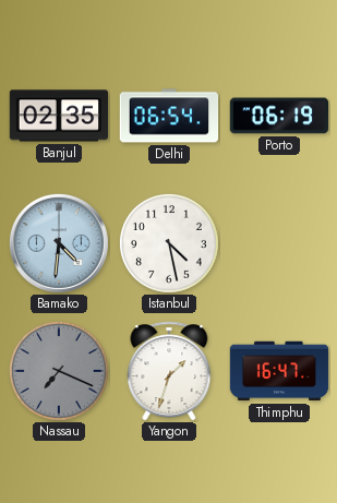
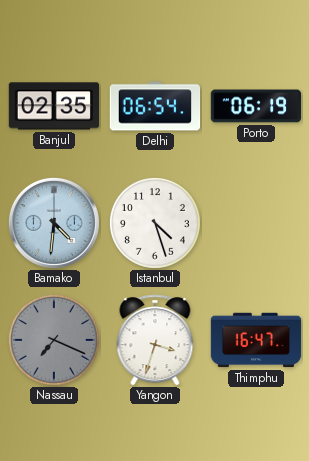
Istanbul: 4:28 -> 4:27
Yangon: 1:33 -> 3:33
